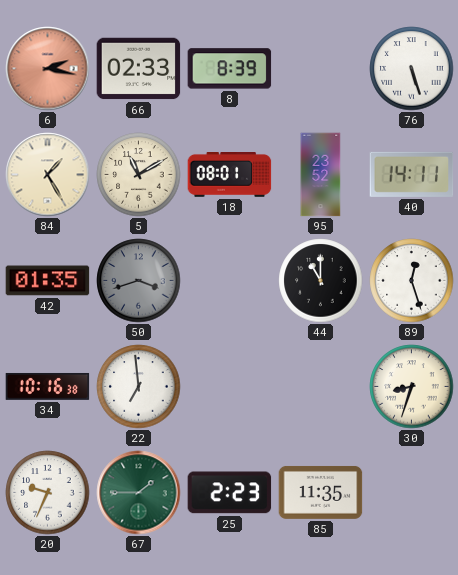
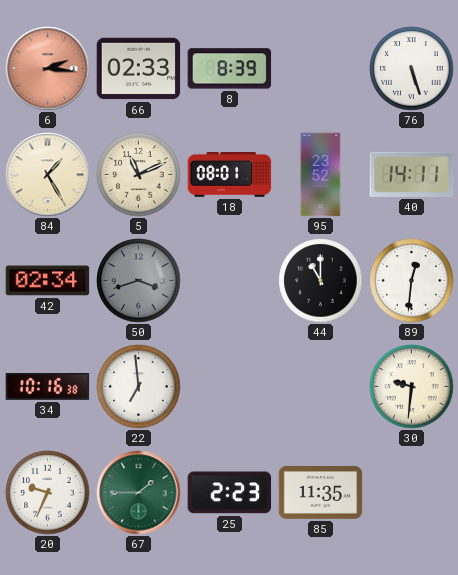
6: 2:17 -> 2:16
5: 11:10 -> 11:11
42: 01:35 -> 02:34
89: 12:27 -> 12:31
30: 8:33 -> 9:31
